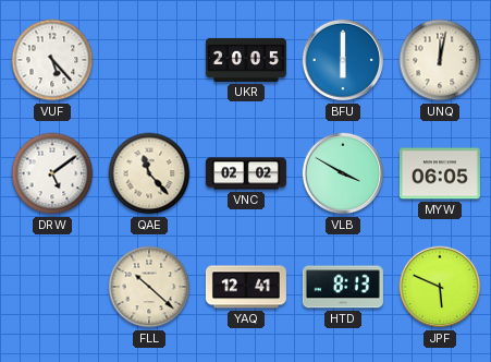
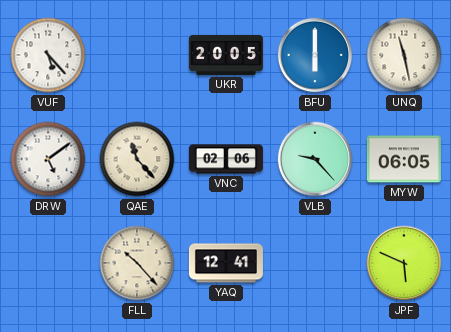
UNQ: 12:02 -> 11:28
VNC: 02:02 -> 02:06
VLB: 3:50 -> 9:23
FLL: 10:22 -> 10:23
HTD: 8:13 -> none
